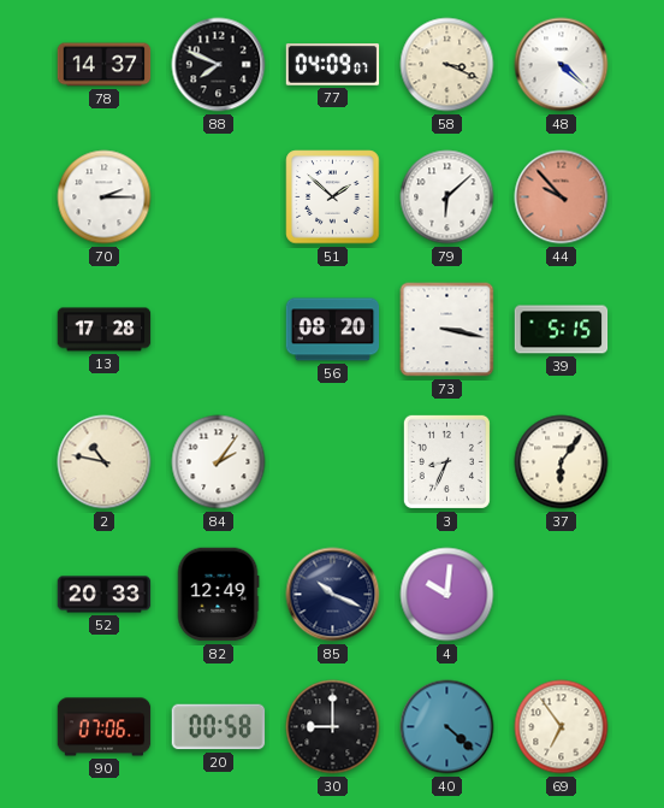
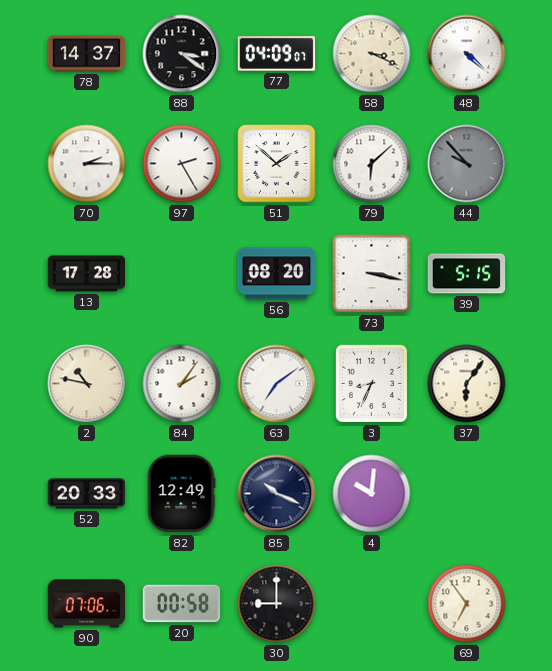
88: 7:49 -> 3:21
97: none -> 2:25
44 dial: salmon -> grey
63: none -> 7:09
40: 4:22 -> none
